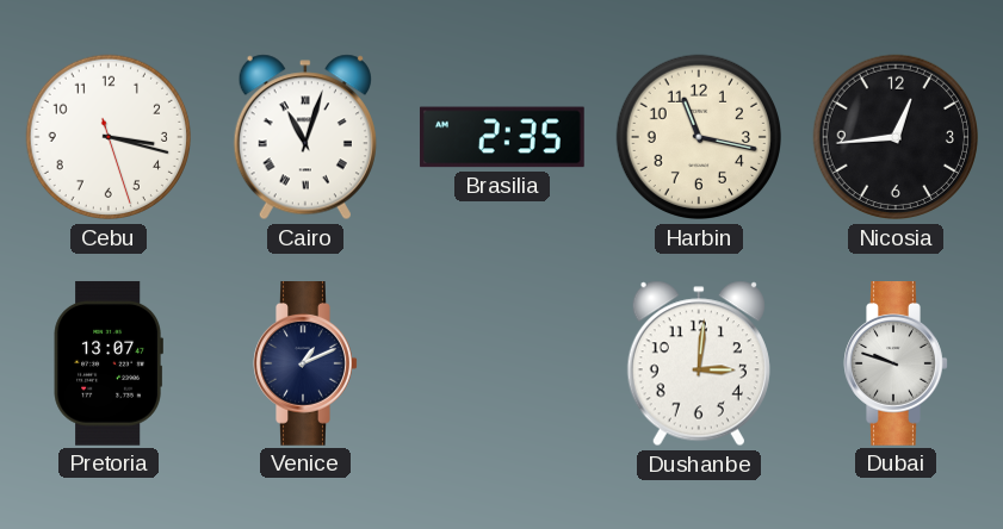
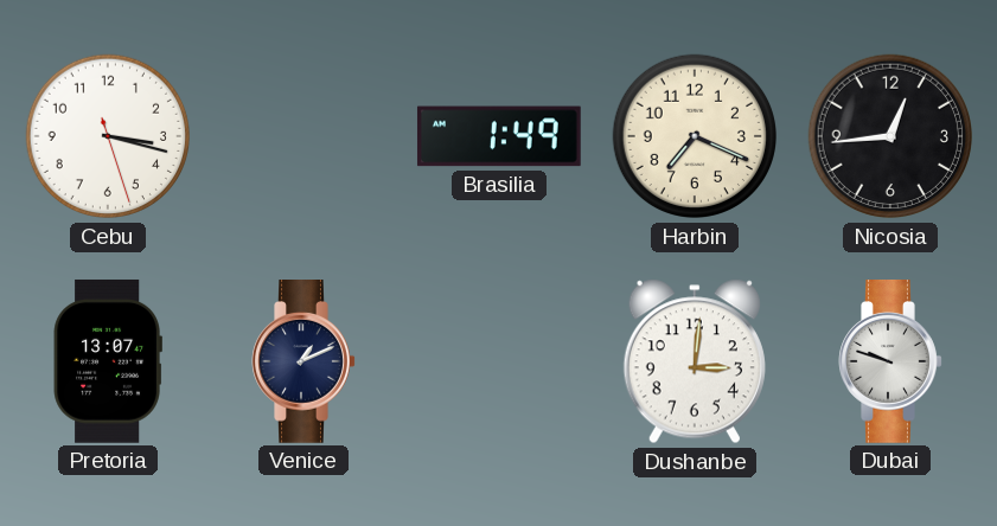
Cairo: 11:03 -> none
Brasilia: 2:35 -> 1:49
Harbin: 11:17 -> 7:19
